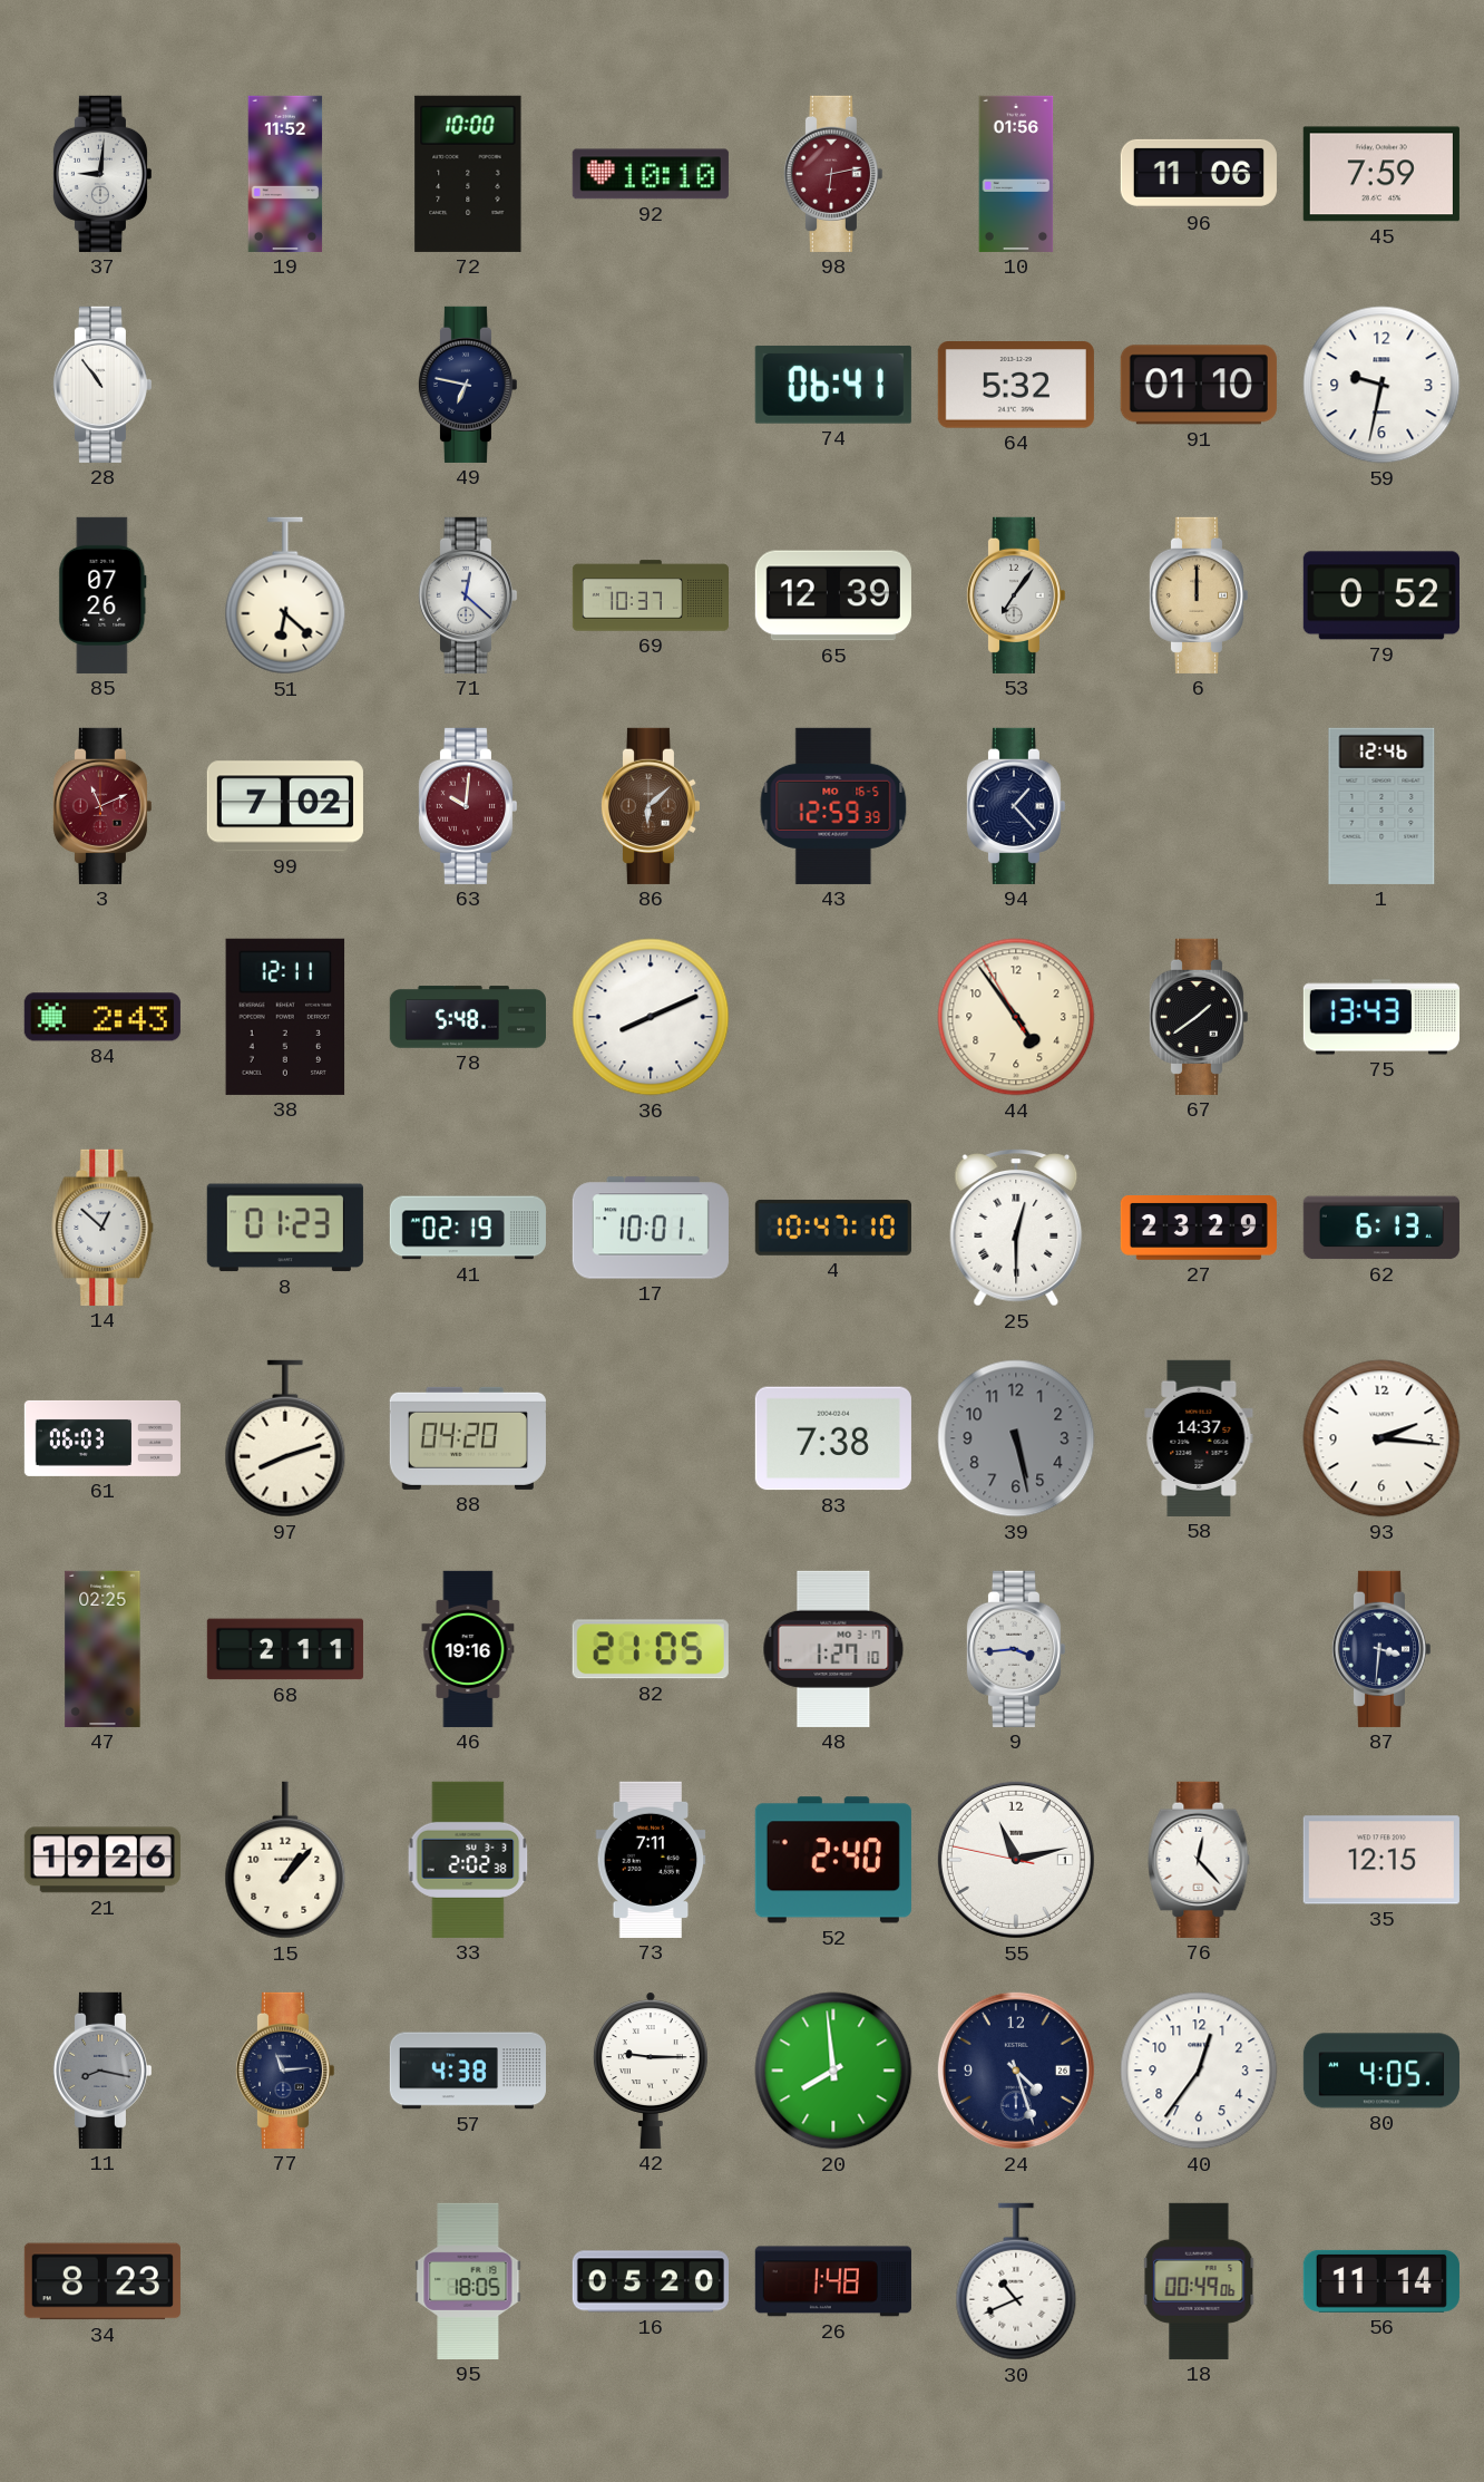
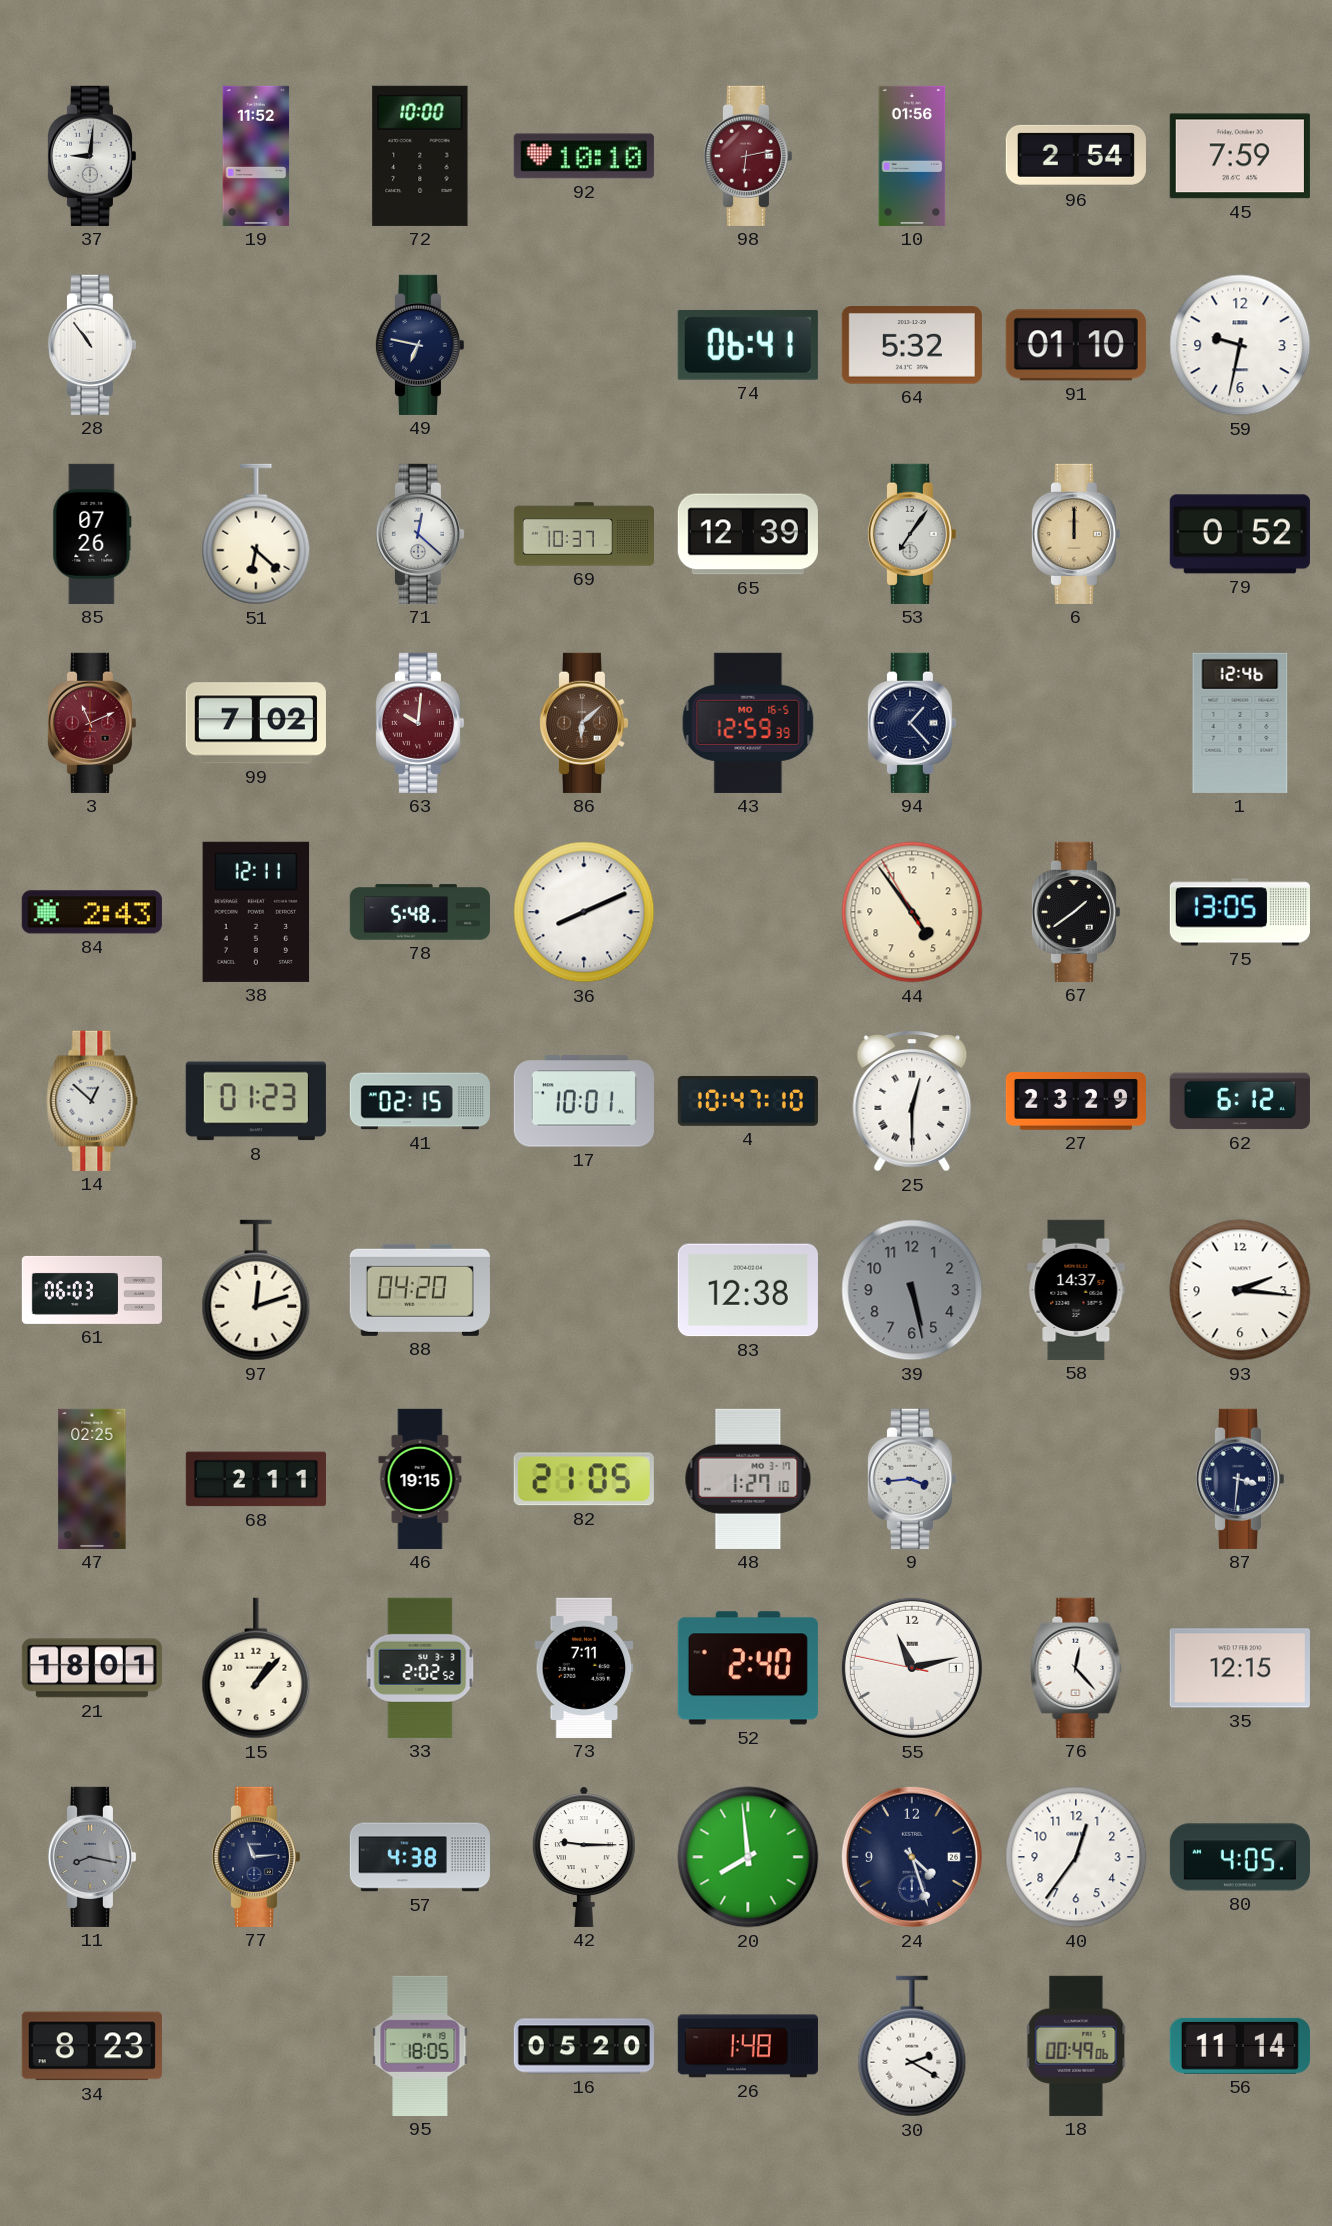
96: 11:06 -> 2:54
75: 13:43 -> 13:05
41: 02:19 -> 02:15
62: 6:13 -> 6:12
97: 8:12 -> 12:12
83: 7:38 -> 12:38
46: 19:16 -> 19:15
21: 19:26 -> 18:01
33: 2:02:38 -> 2:02:52
30: 10:41 -> 2:20
